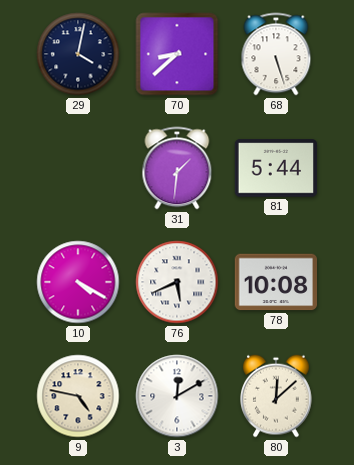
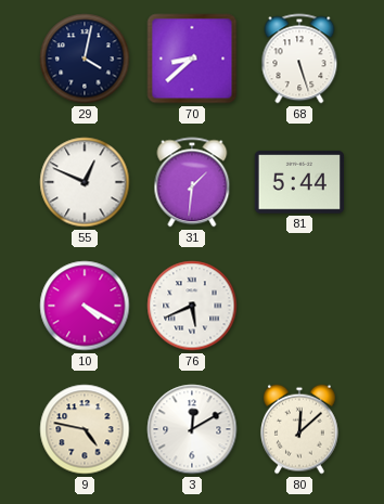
55: none -> 12:49
78: 10:08 -> none
